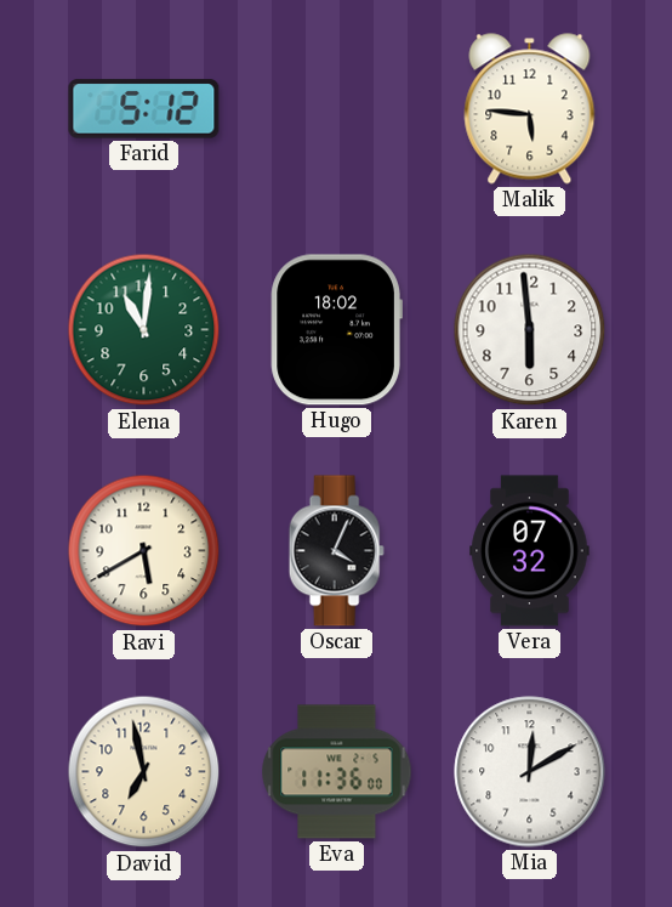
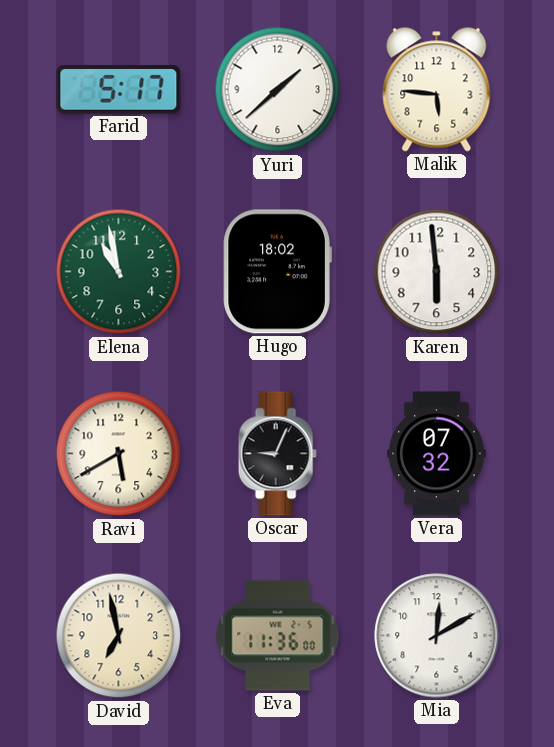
Farid: 5:12 -> 5:17
Yuri: none -> 1:38
Elena: 11:01 -> 10:58
Oscar: 4:04 -> 9:04
